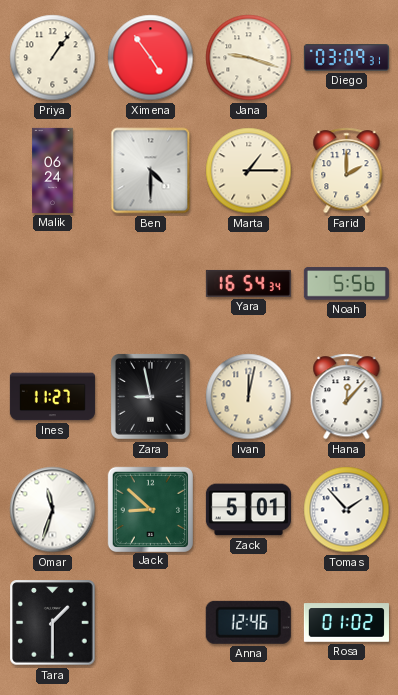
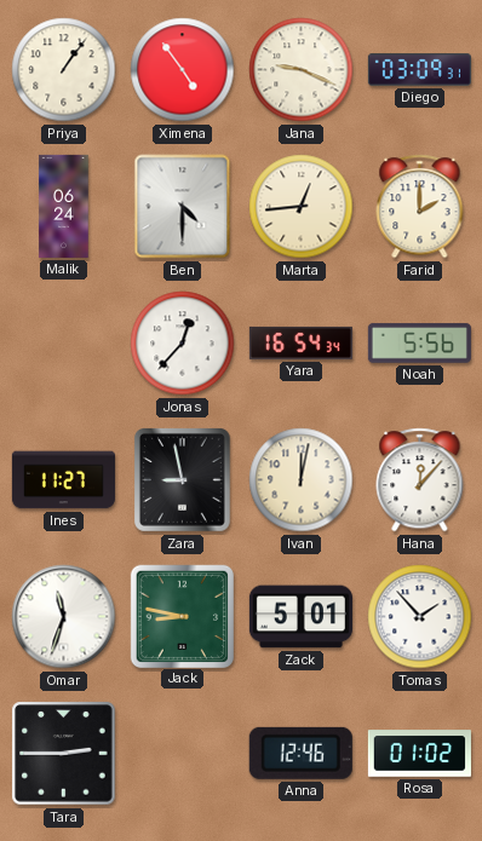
Jana: 9:18 -> 9:19
Marta: 1:15 -> 12:44
Jonas: none -> 12:37
Jack: 8:52 -> 8:47
Tara: 1:30 -> 2:45
